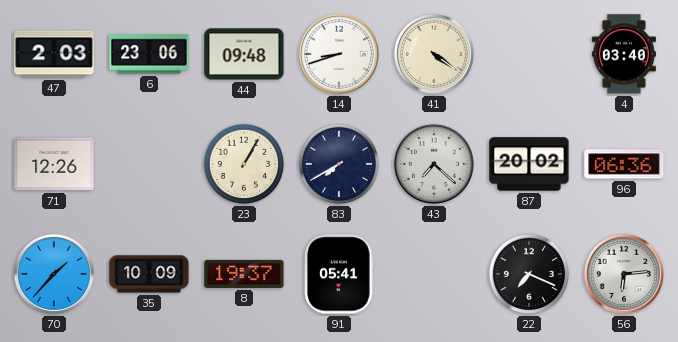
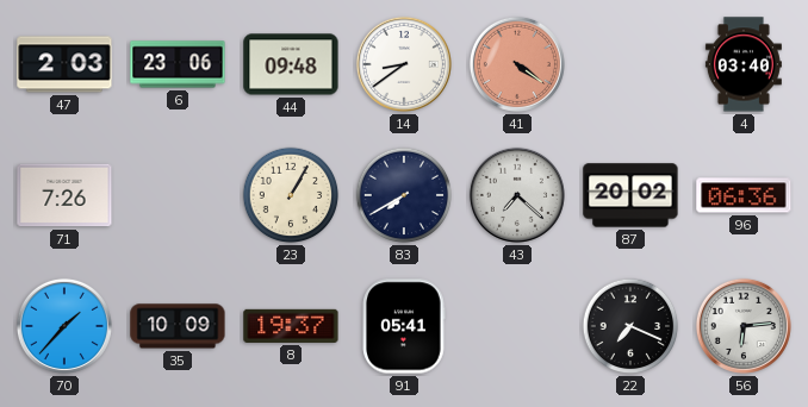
14: 8:42 -> 8:39
41 dial: cream -> salmon
71: 12:26 -> 7:26
